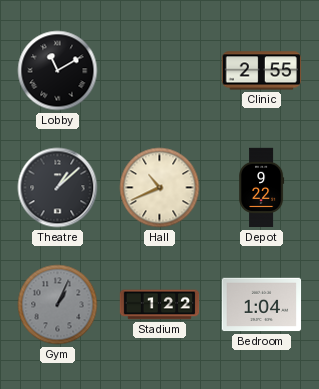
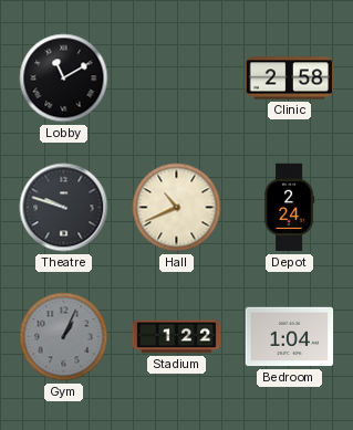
Clinic: 2:55 -> 2:58
Theatre: 1:08 -> 9:48
Depot: 9:22 -> 2:24
